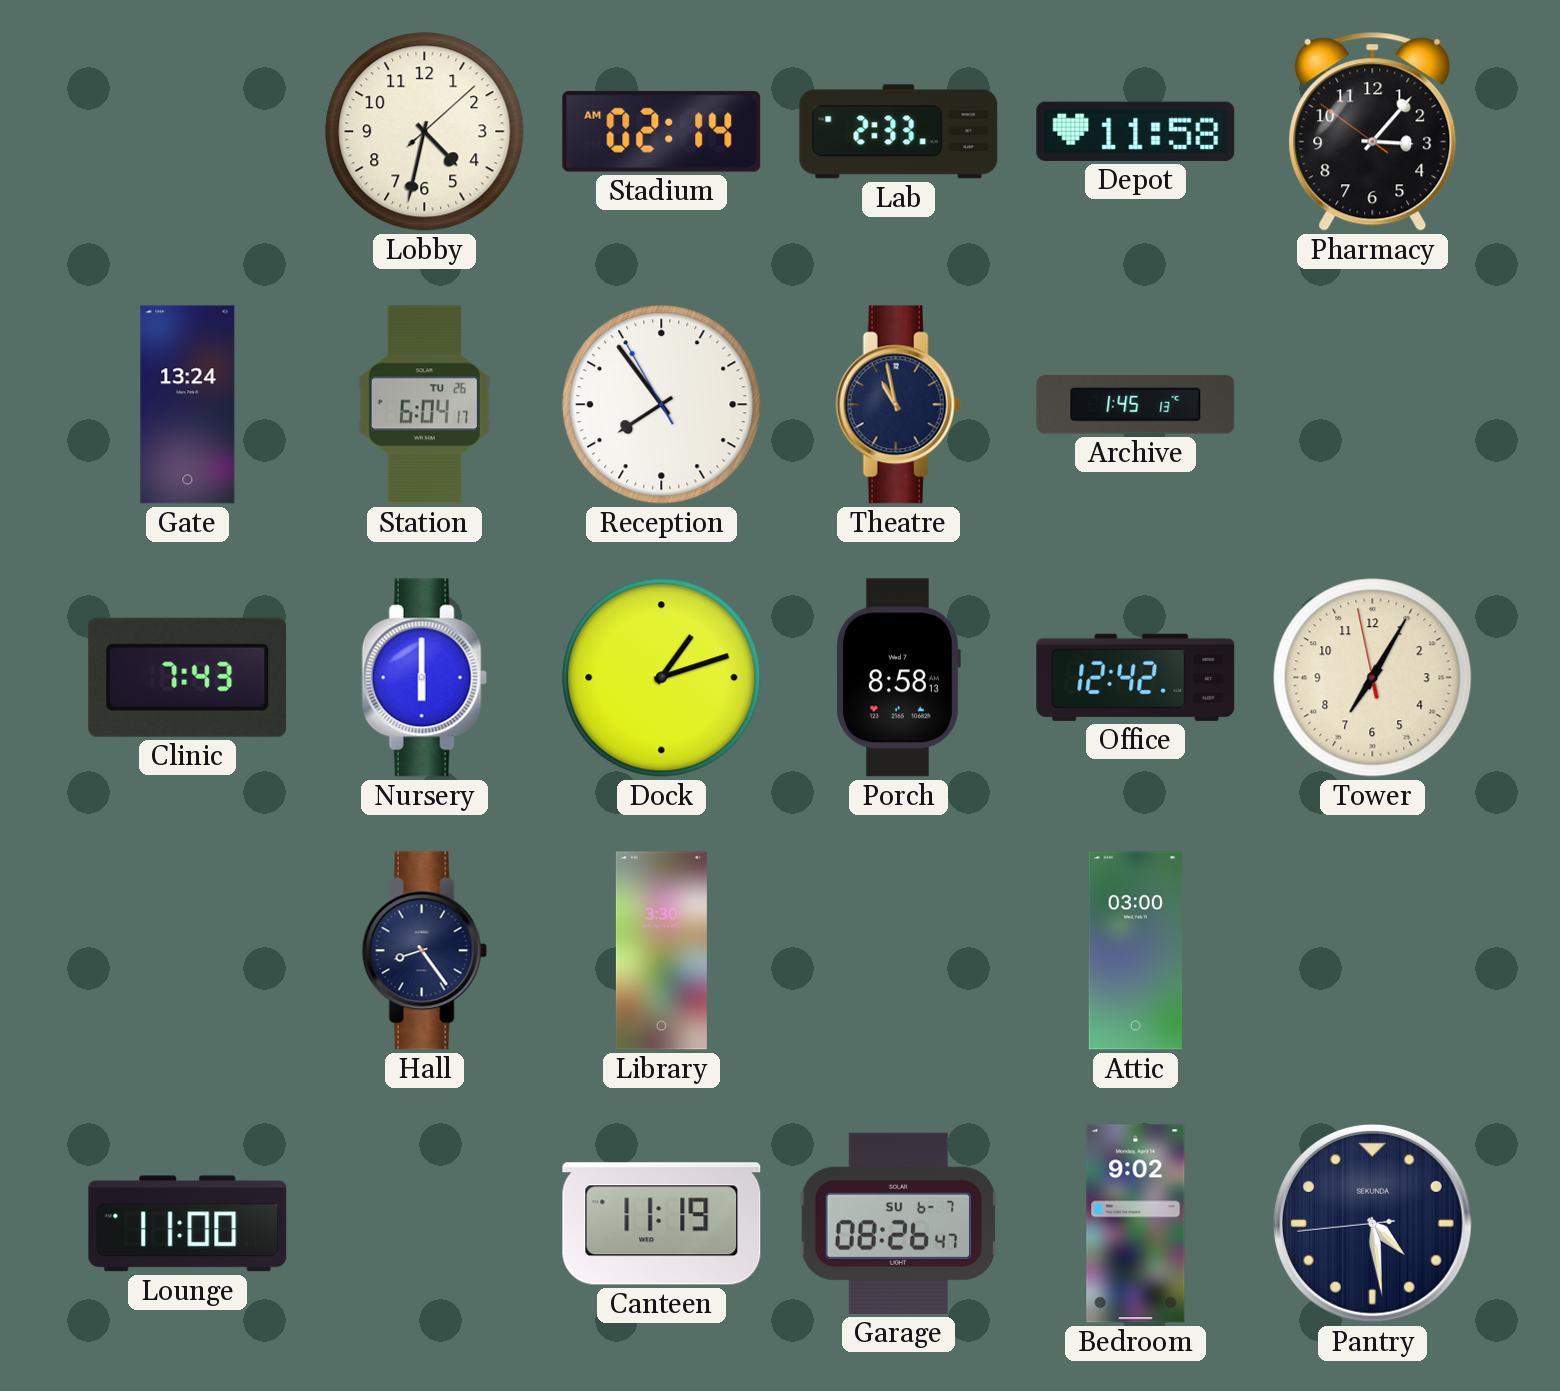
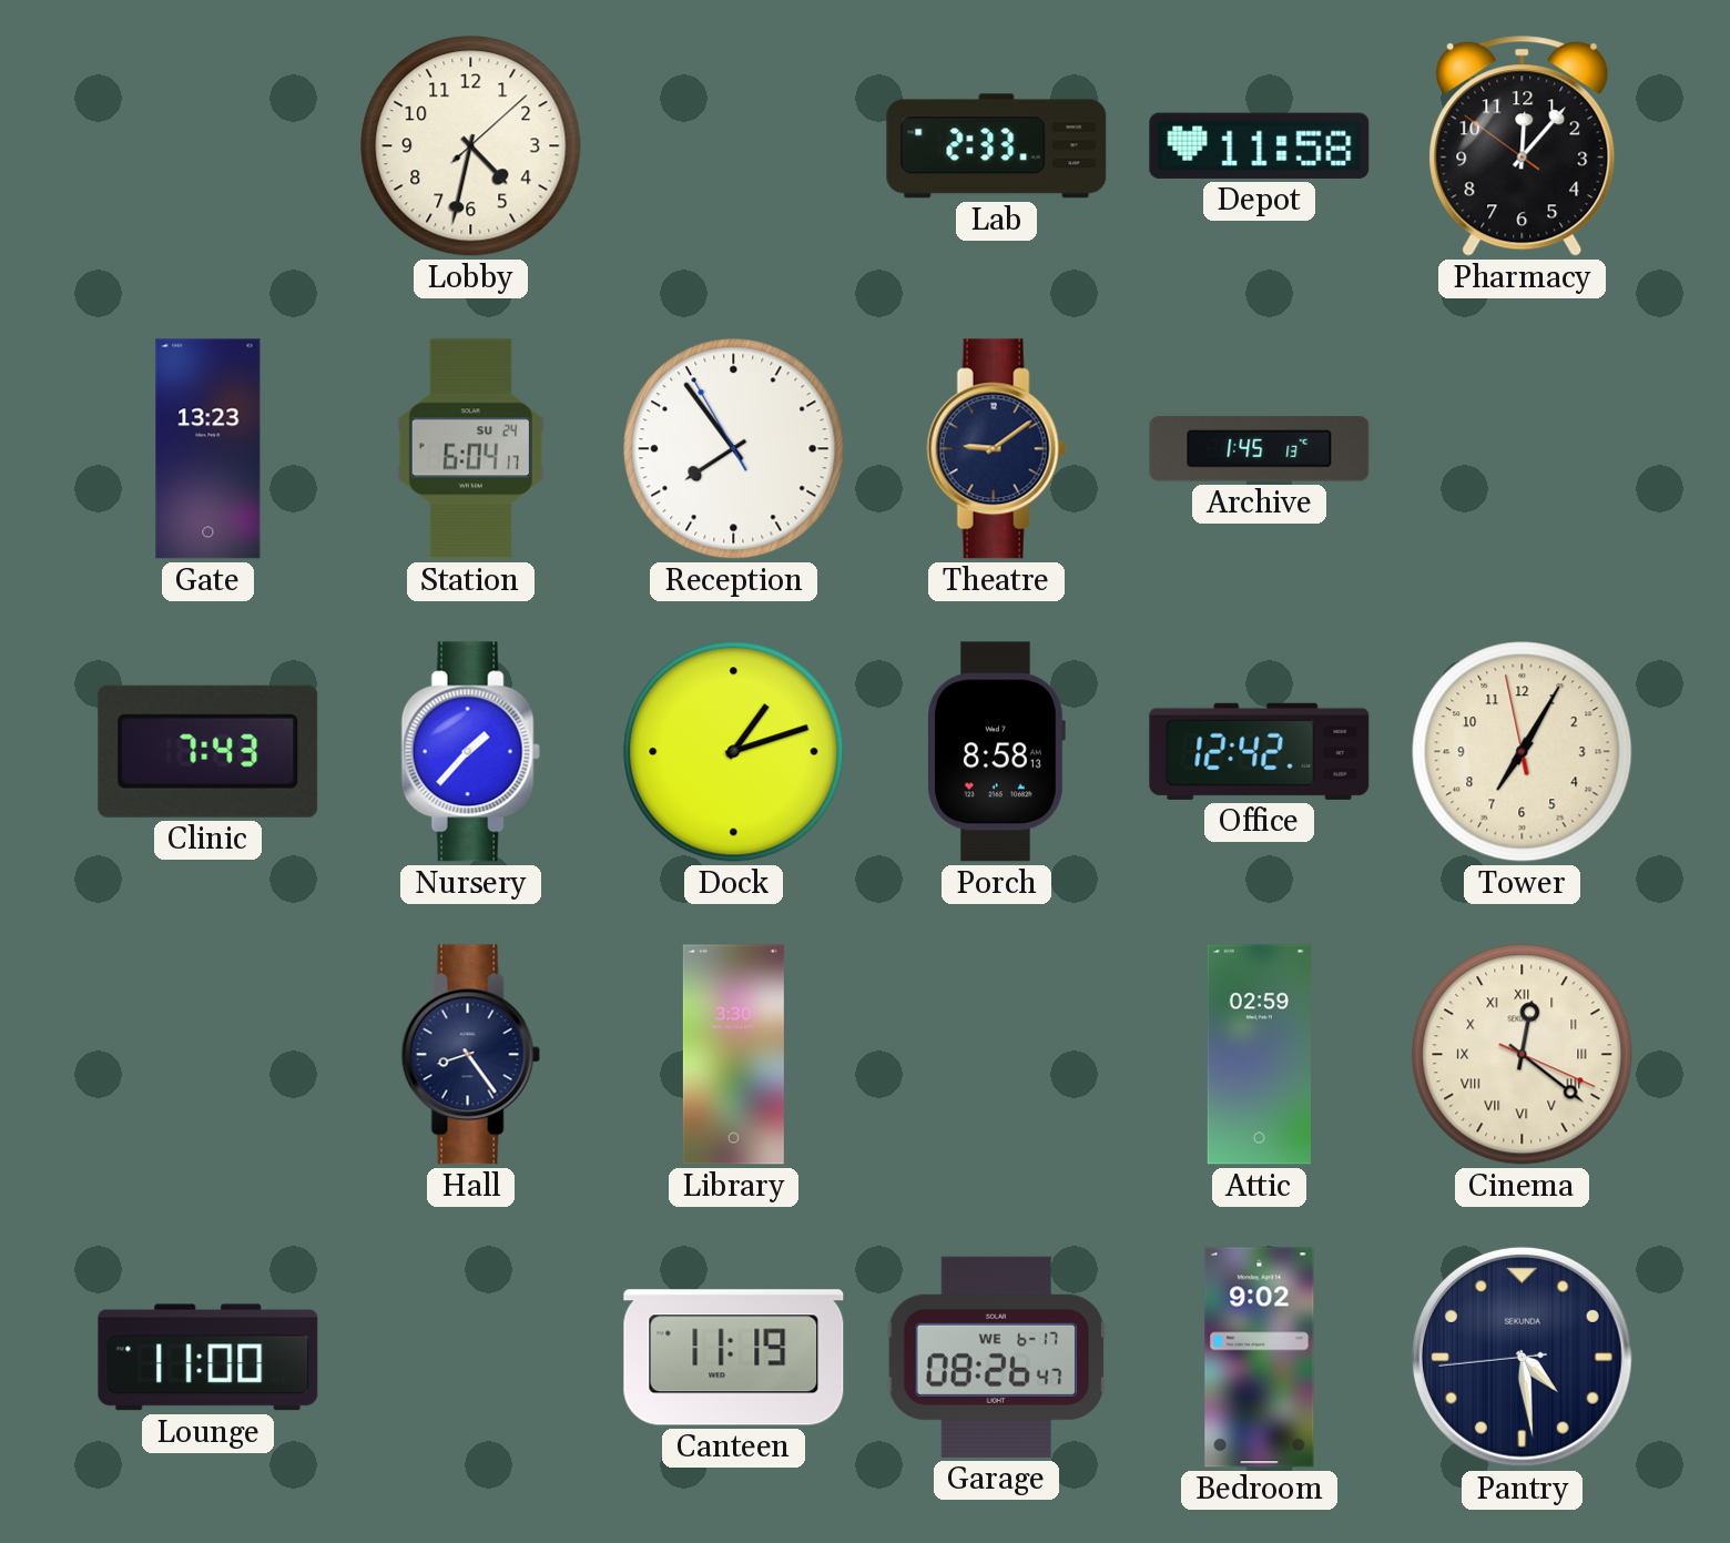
Stadium: 02:14 -> none
Pharmacy: 3:06 -> 12:06
Gate: 13:24 -> 13:23
Station date: TU 26 -> SU 24
Theatre: 10:58 -> 9:09
Nursery: 6:00 -> 1:37
Attic: 03:00 -> 02:59
Cinema: none -> 12:21
Garage date: SU 6-7 -> WE 6-17
